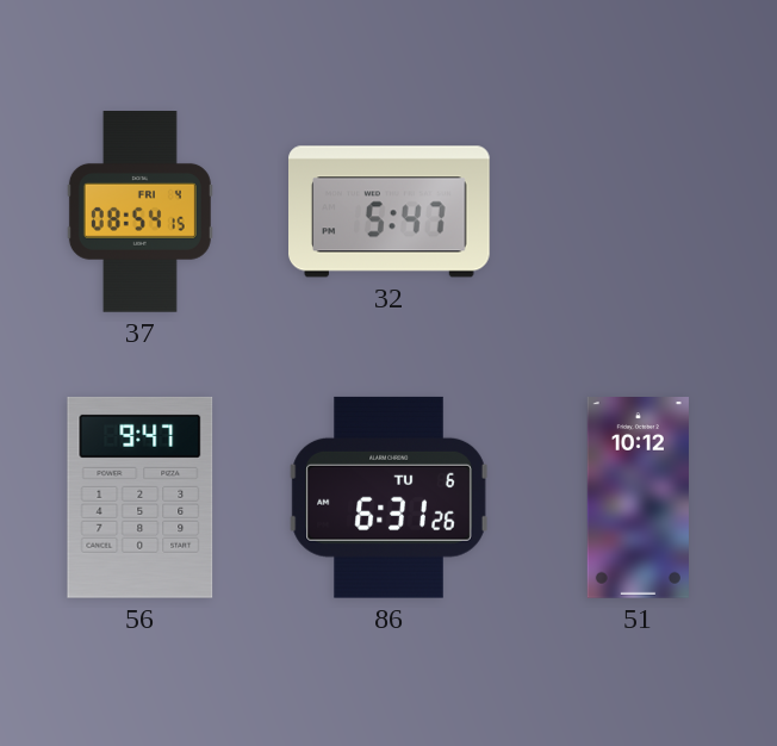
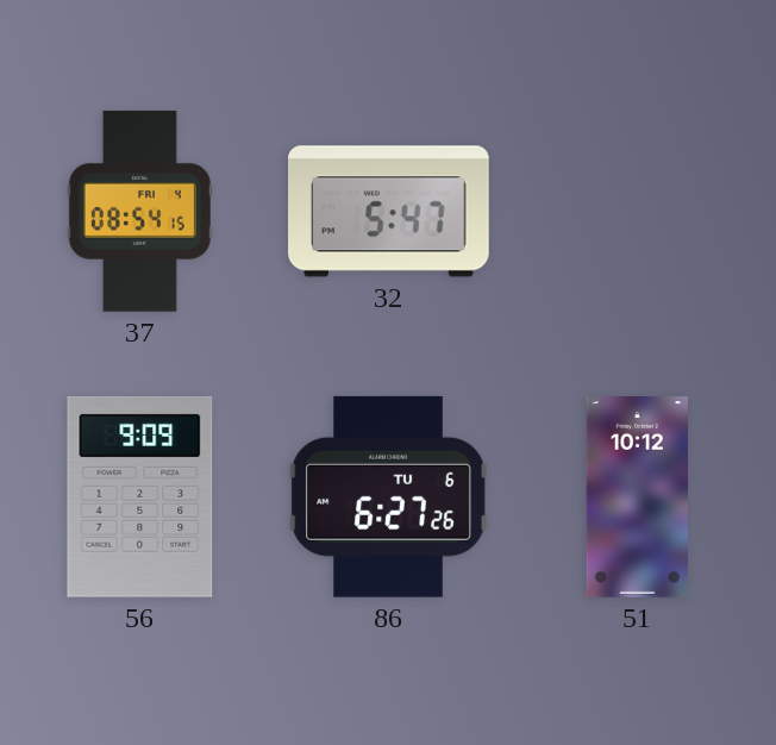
56: 9:47 -> 9:09
86: 6:31 -> 6:27
